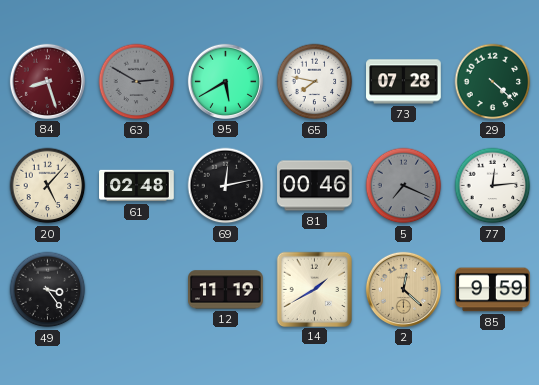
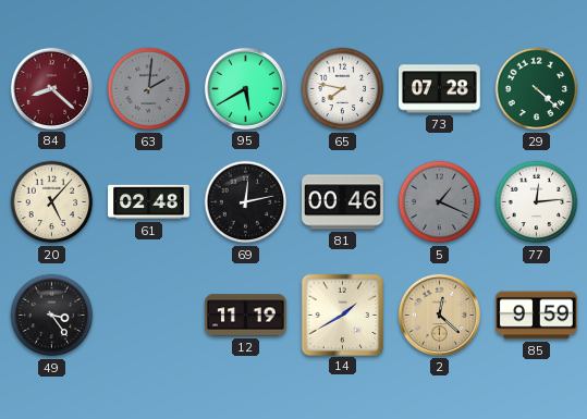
84: 8:27 -> 8:22
63: 2:50 -> 2:01
5: 7:19 -> 1:19
